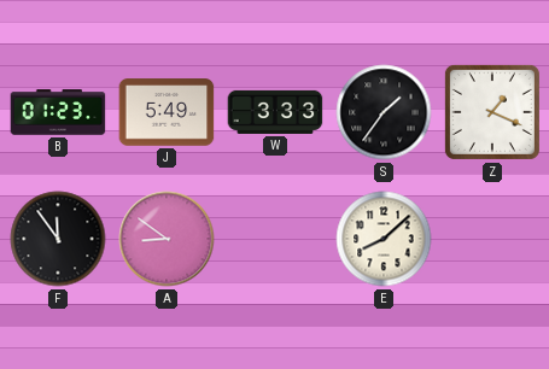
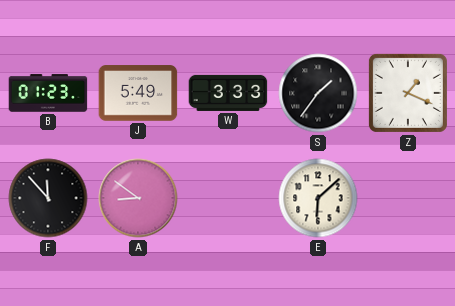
F: 11:54 -> 11:53
E: 8:08 -> 6:08
